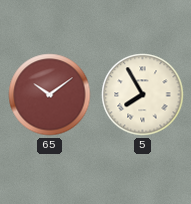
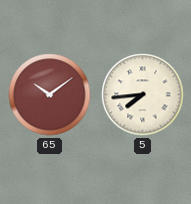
5: 7:55 -> 7:44
